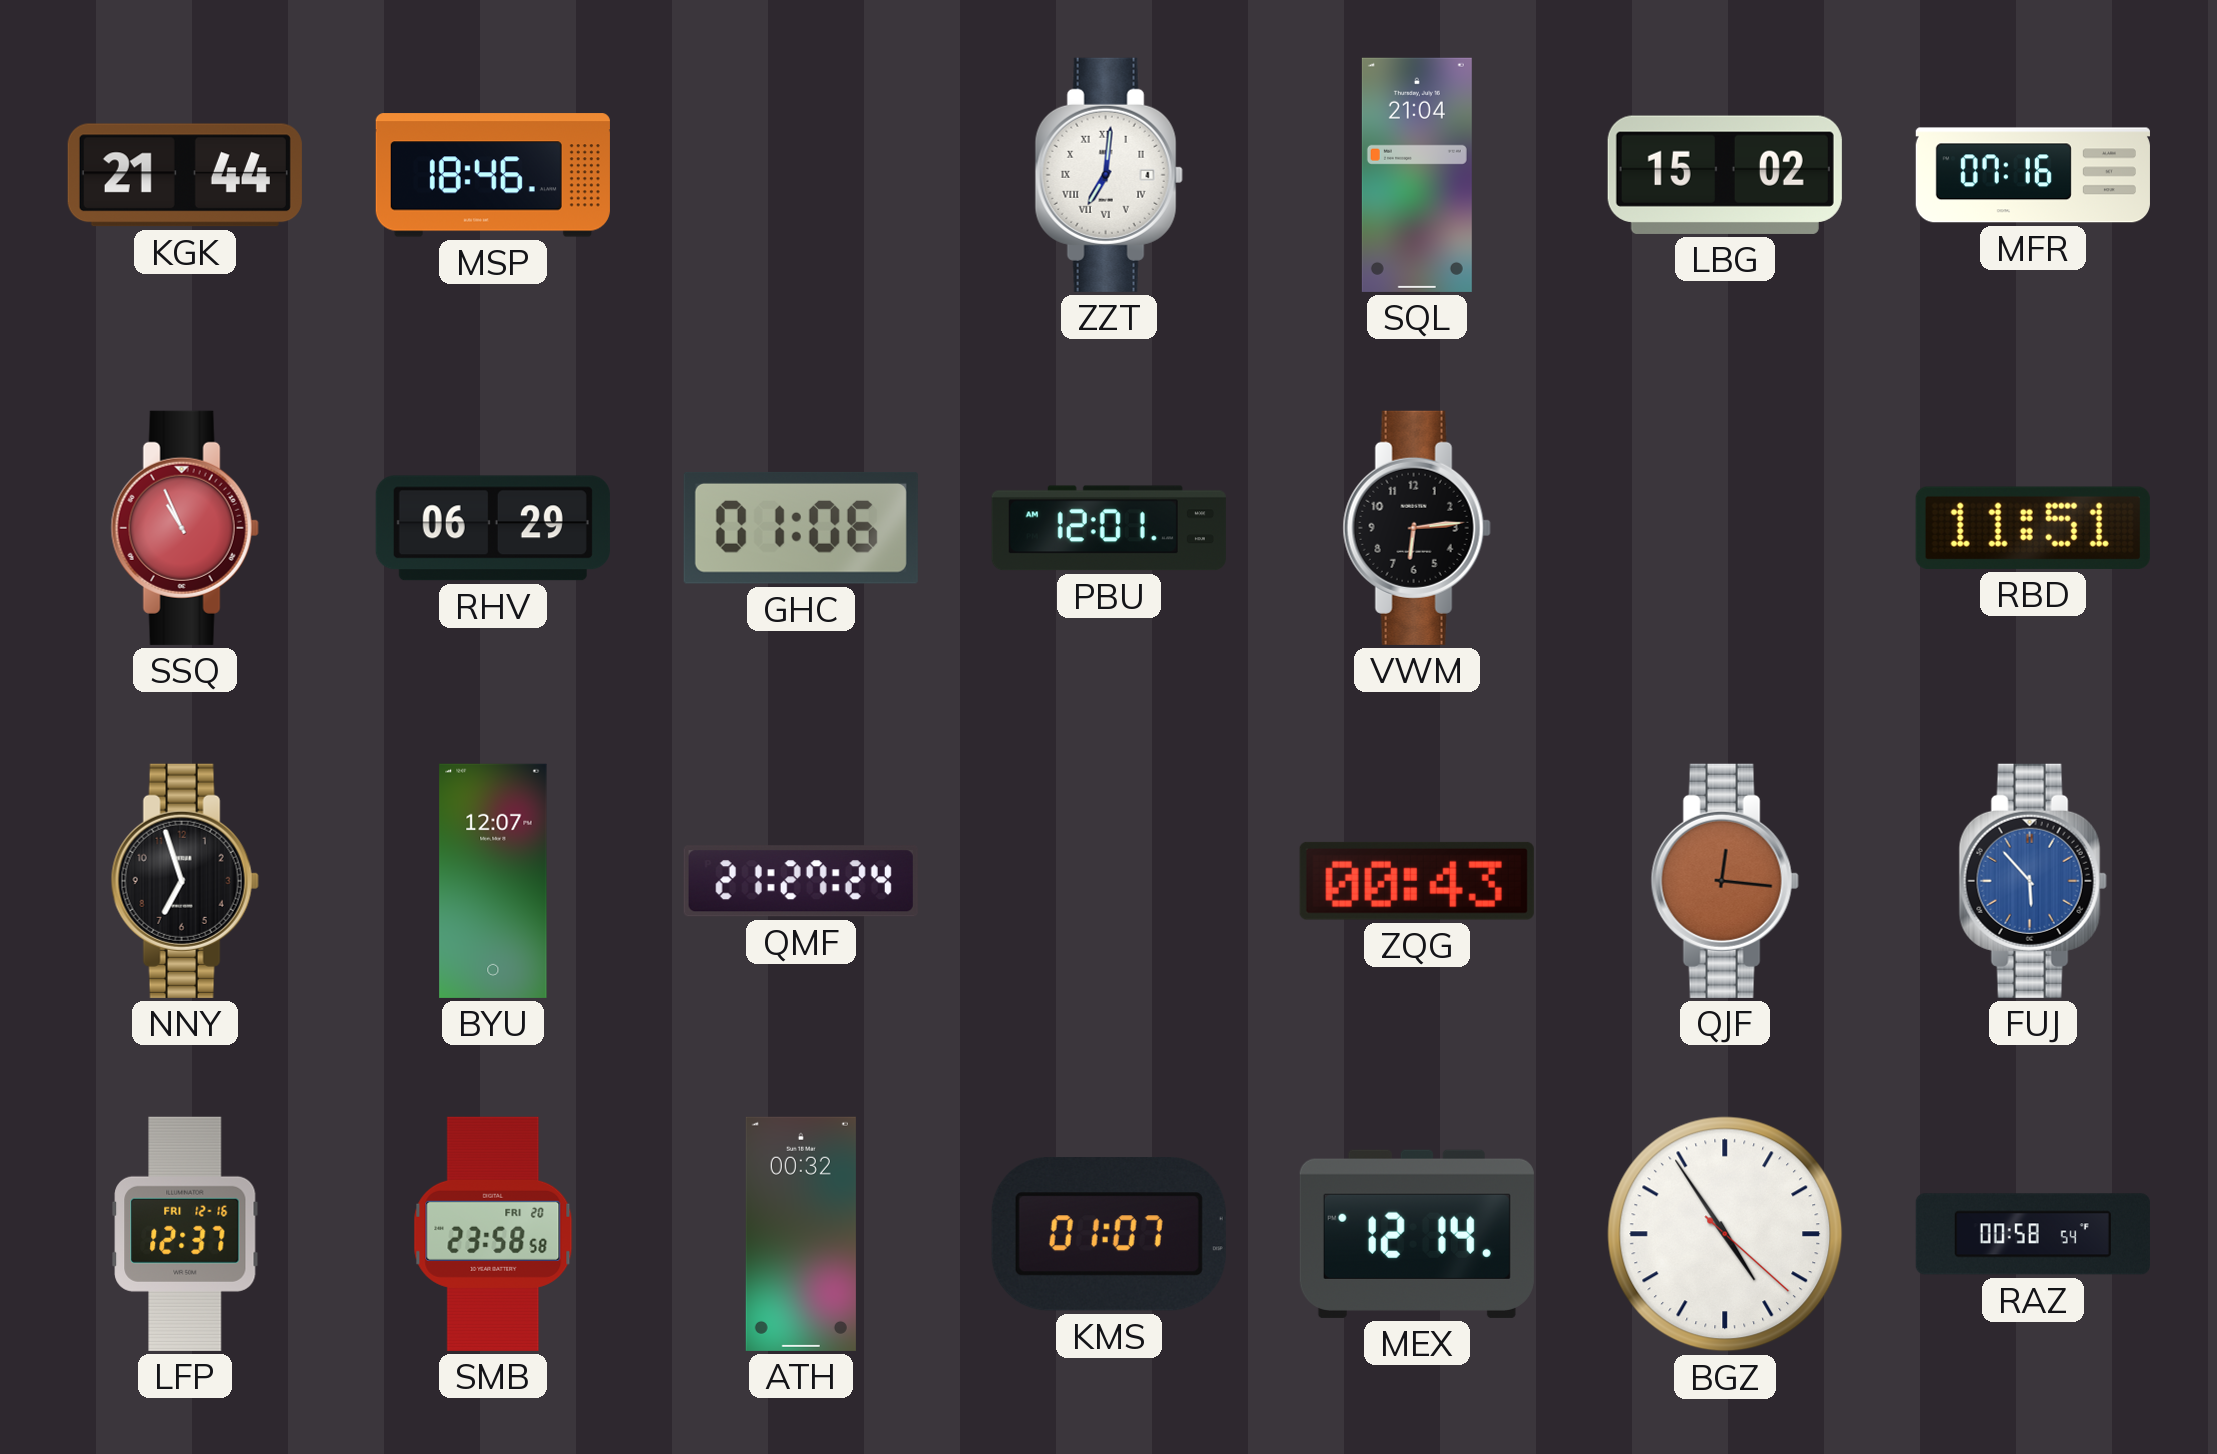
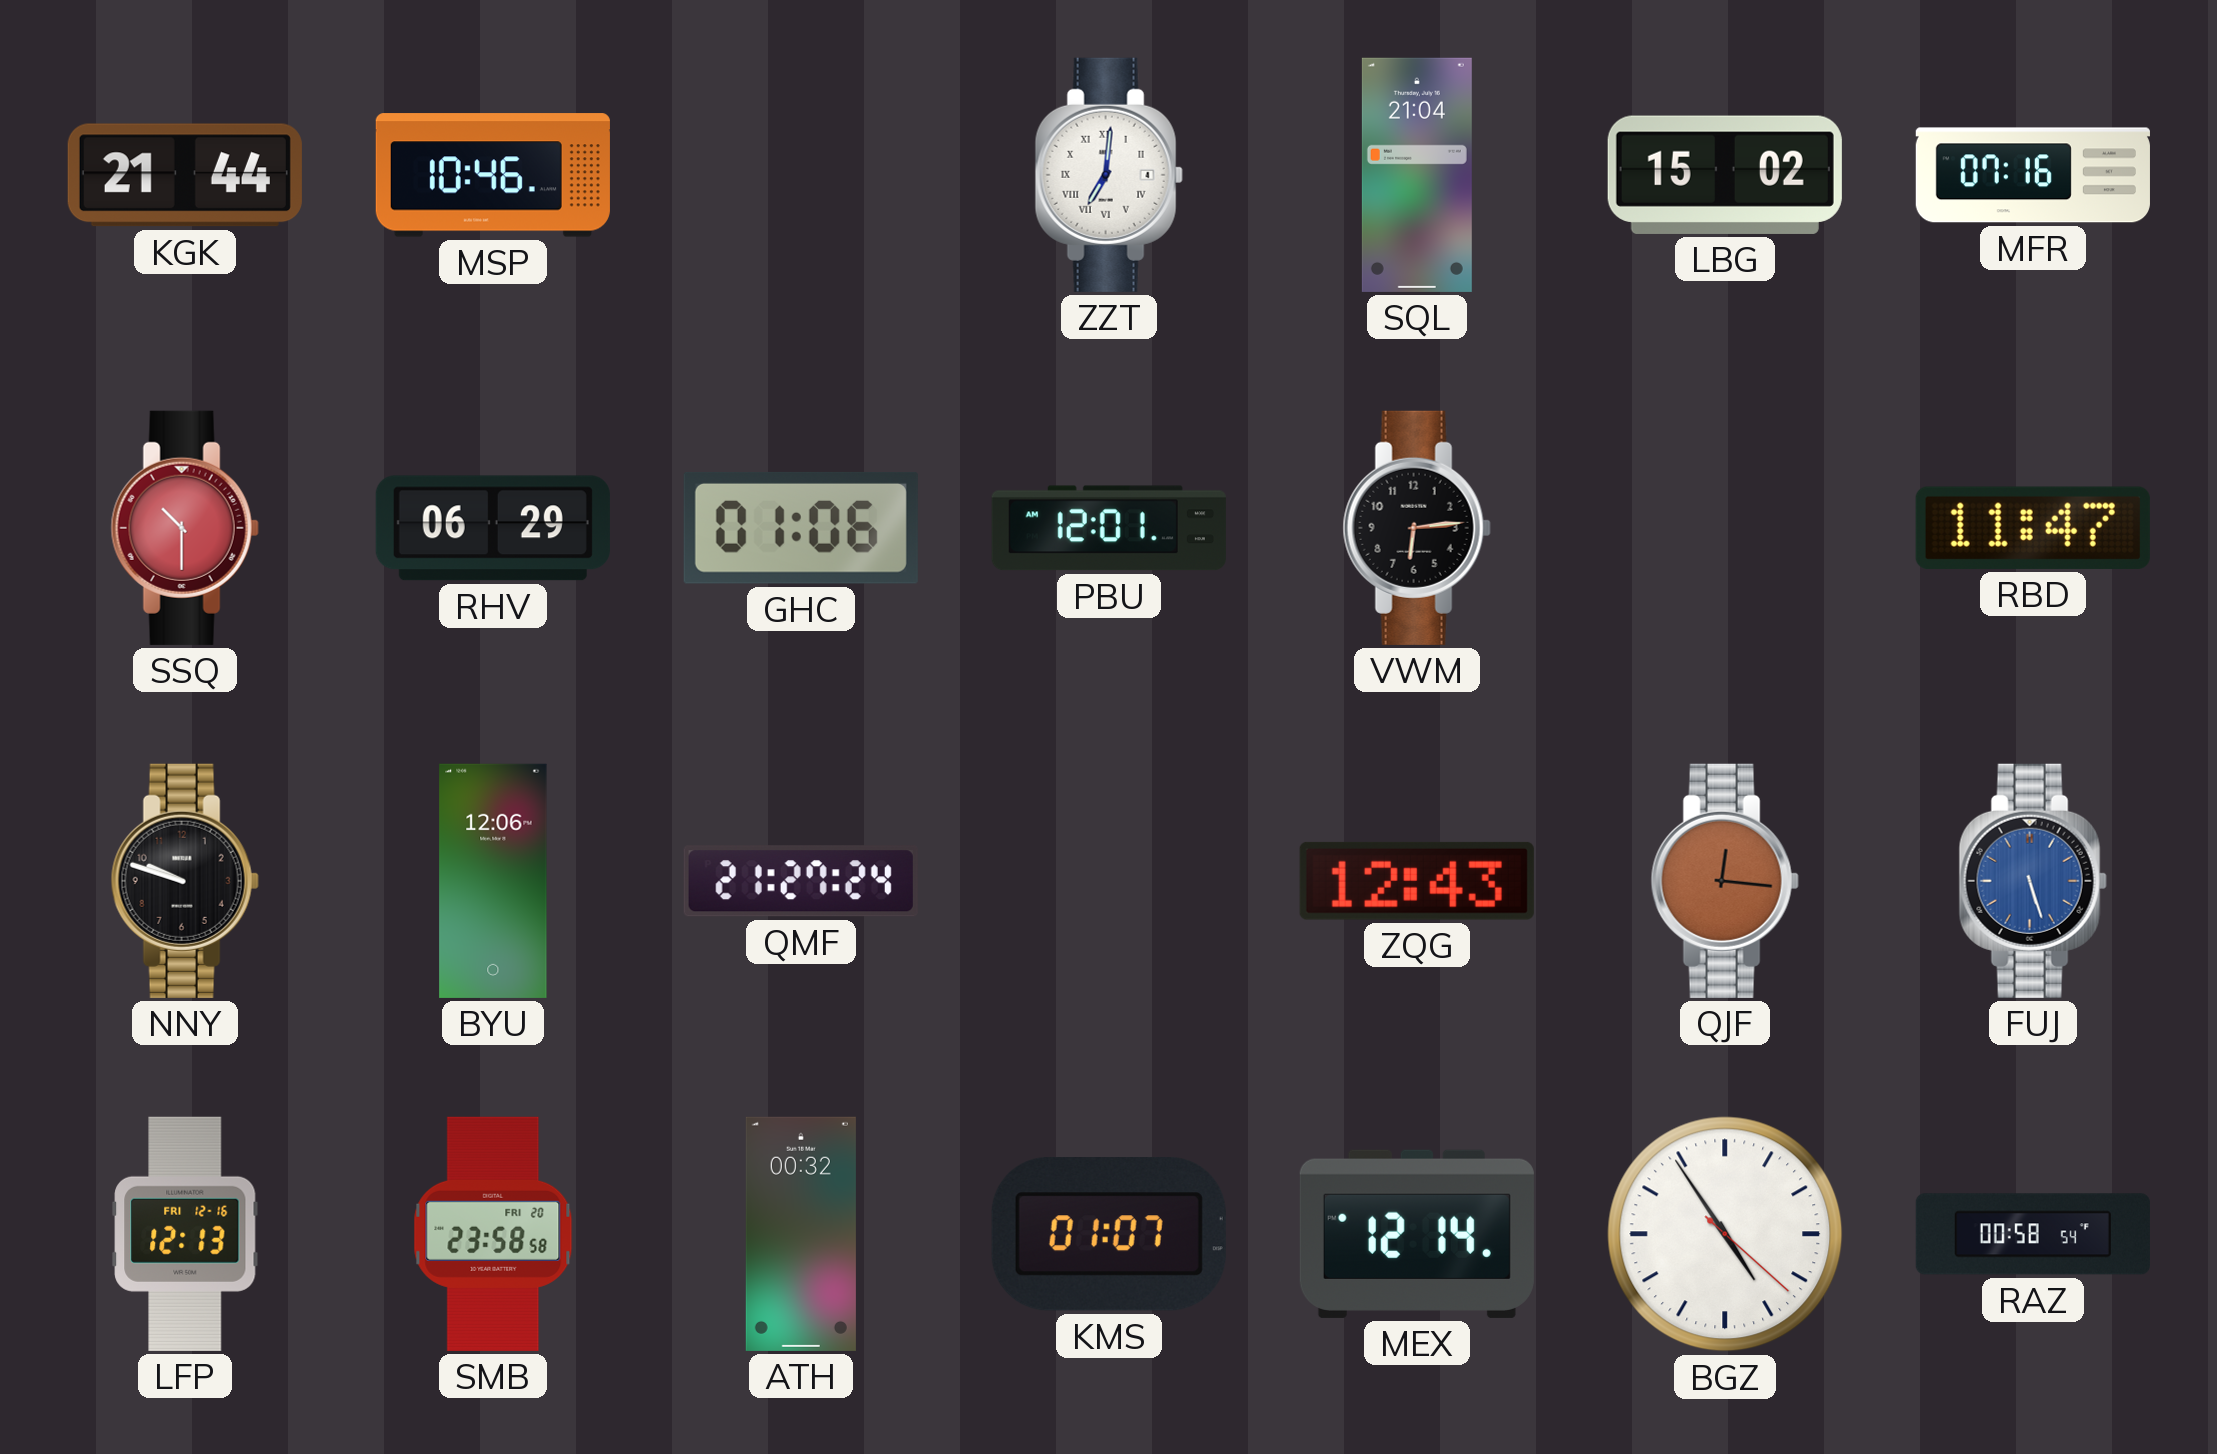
MSP: 18:46 -> 10:46
SSQ: 10:56 -> 10:30
RBD: 11:51 -> 11:47
NNY: 6:57 -> 9:48
BYU: 12:07 -> 12:06
ZQG: 00:43 -> 12:43
FUJ: 5:53 -> 5:27
LFP: 12:37 -> 12:13
